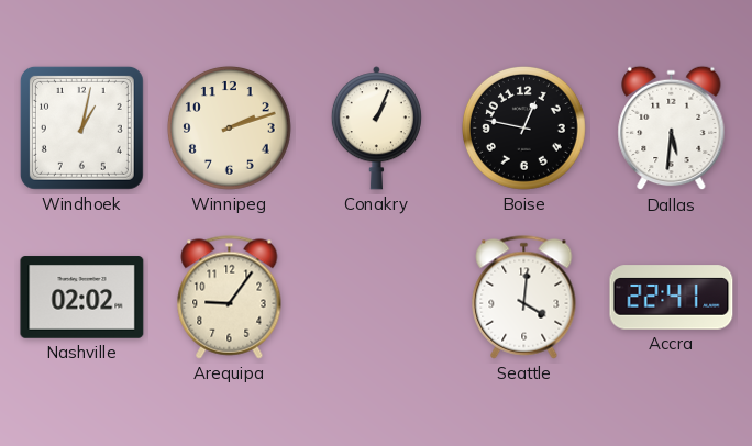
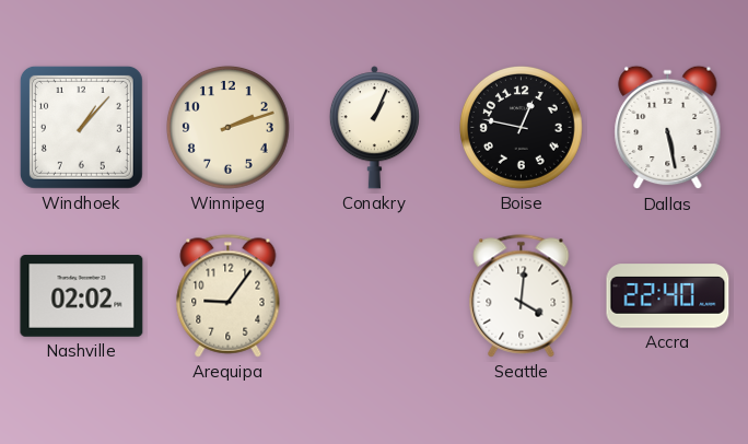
Windhoek: 1:02 -> 1:07
Dallas: 5:31 -> 5:28
Accra: 22:41 -> 22:40
